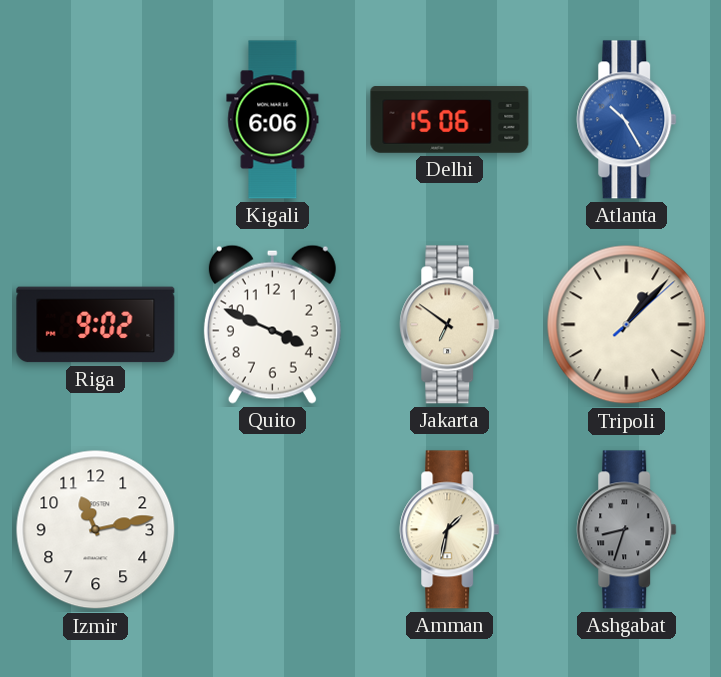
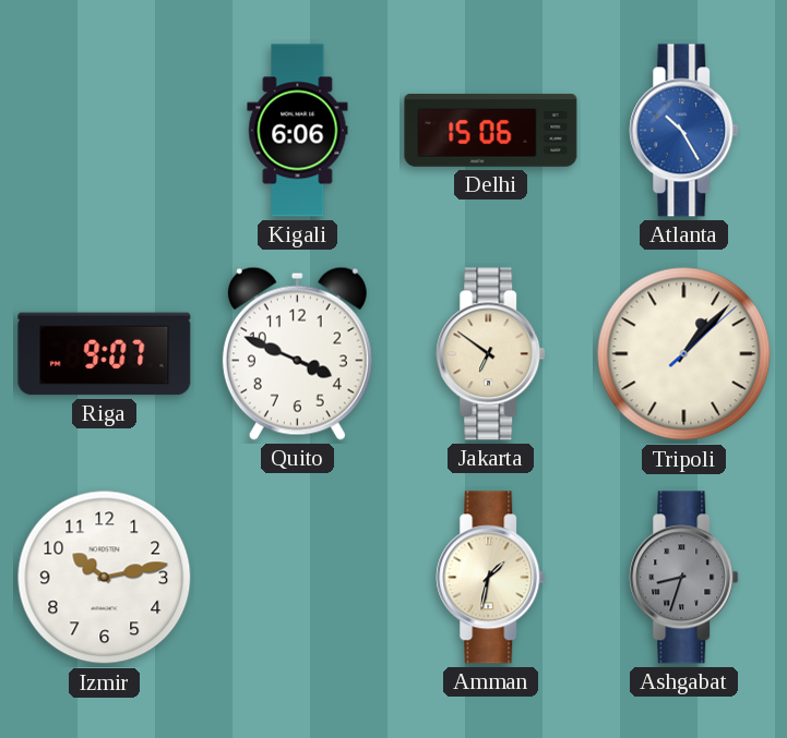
Riga: 9:02 -> 9:07
Izmir: 11:13 -> 10:13
